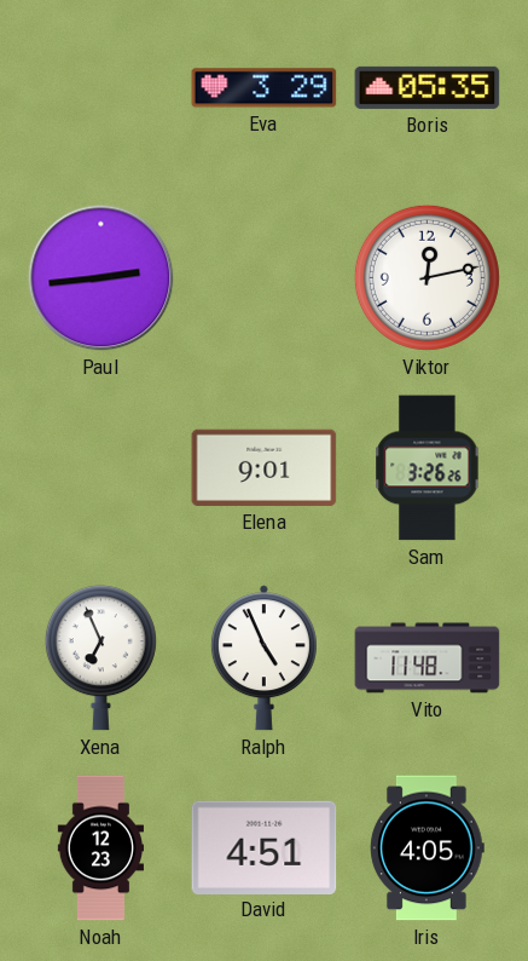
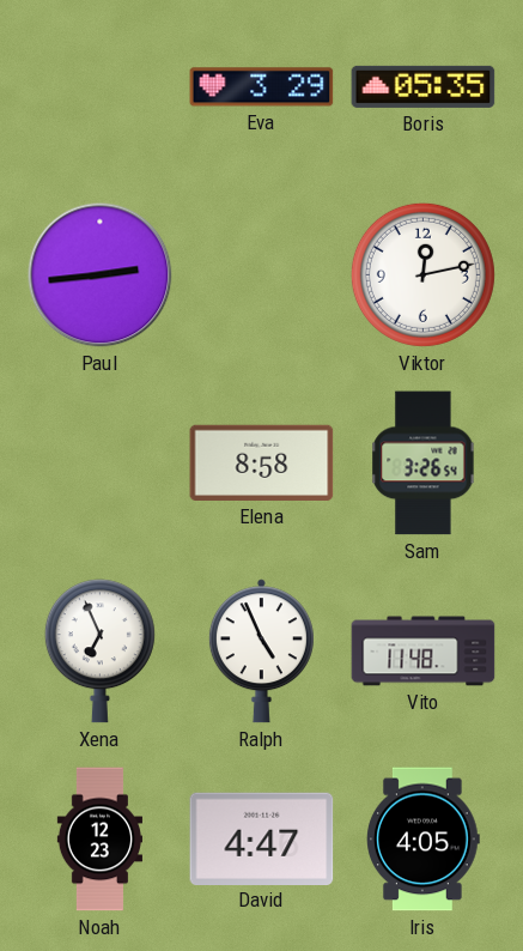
Elena: 9:01 -> 8:58
Sam: 3:26:26 -> 3:26:54
David: 4:51 -> 4:47
